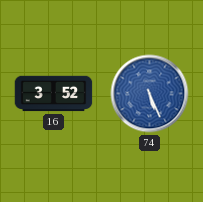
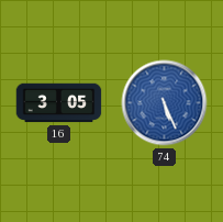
16: 3:52 -> 3:05
